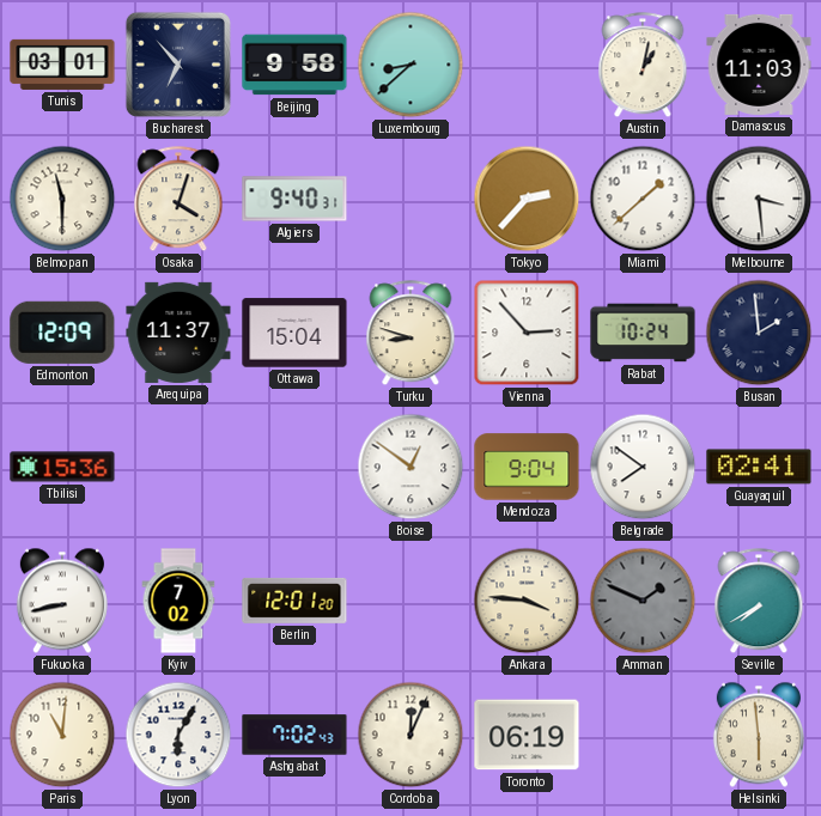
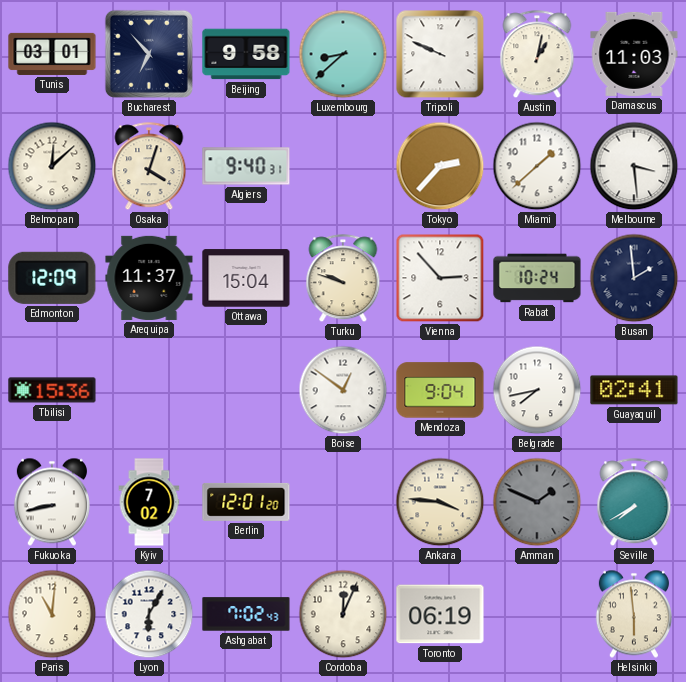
Tripoli: none -> 9:49
Belmopan: 11:30 -> 12:08
Turku: 8:48 -> 9:48
Belgrade: 7:51 -> 7:43
